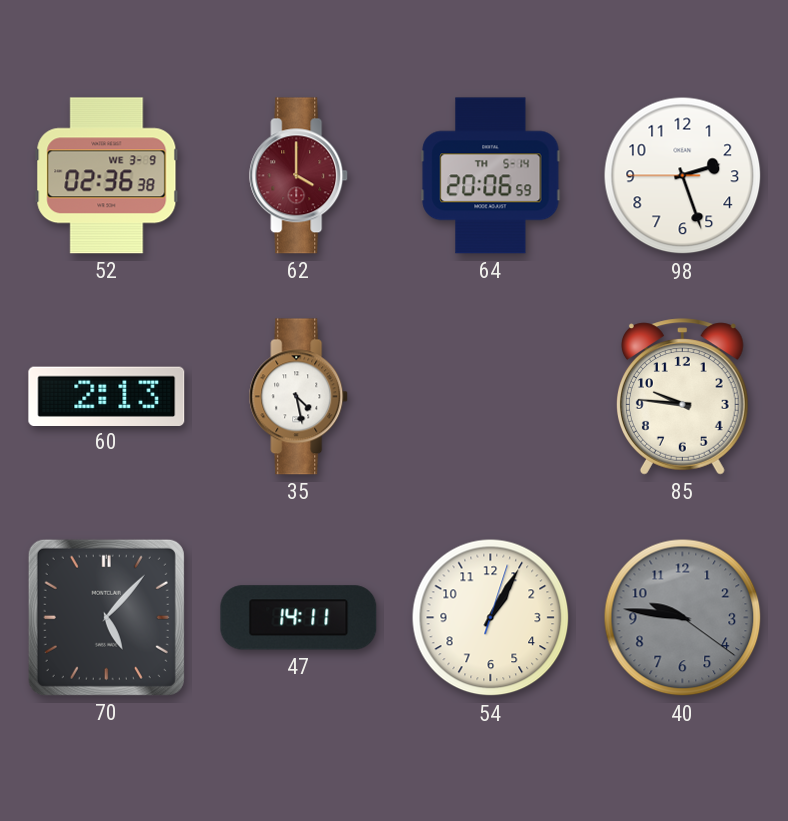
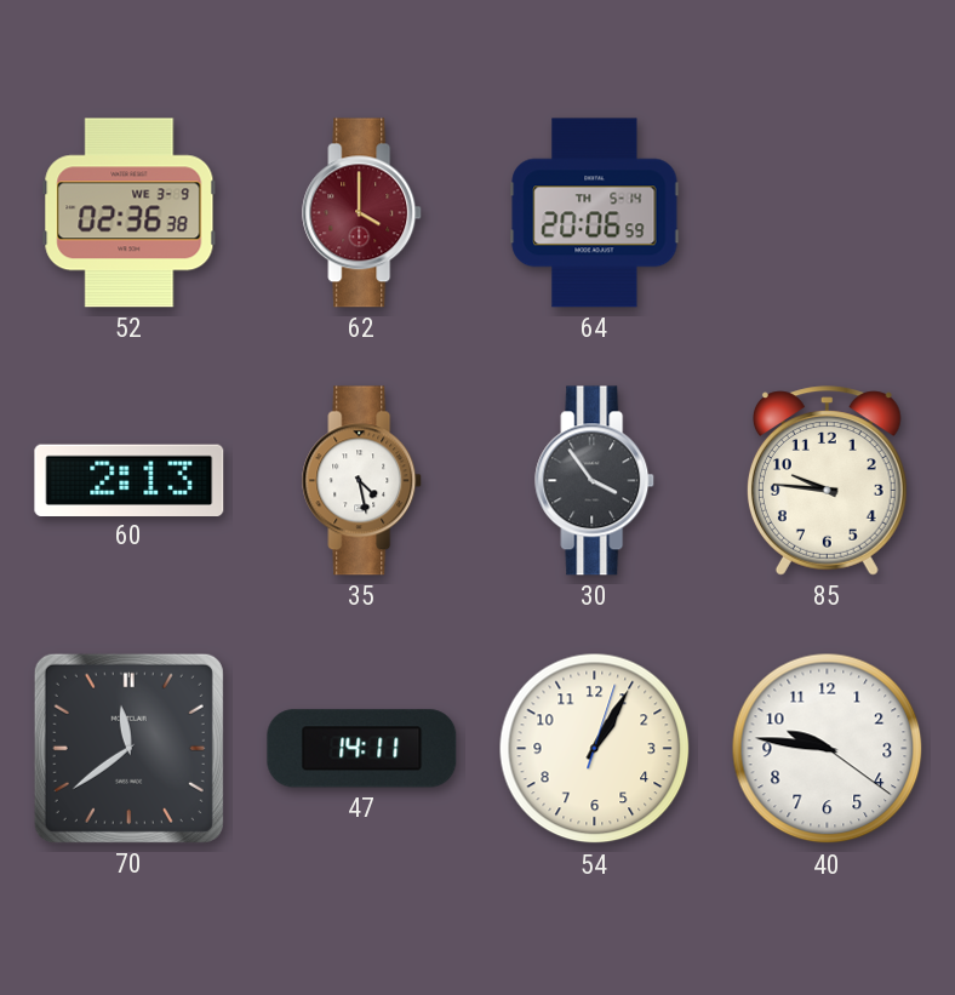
98: 2:26 -> none
30: none -> 3:54
70: 5:07 -> 11:39
40 dial: grey -> white
